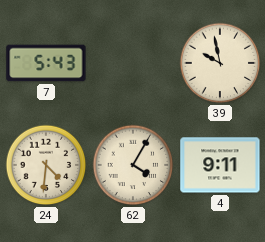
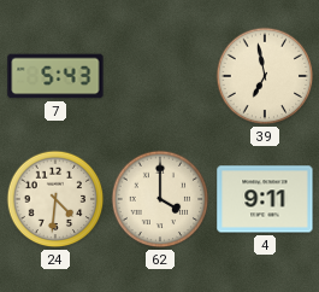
39: 9:58 -> 6:58
62: 4:05 -> 4:00
